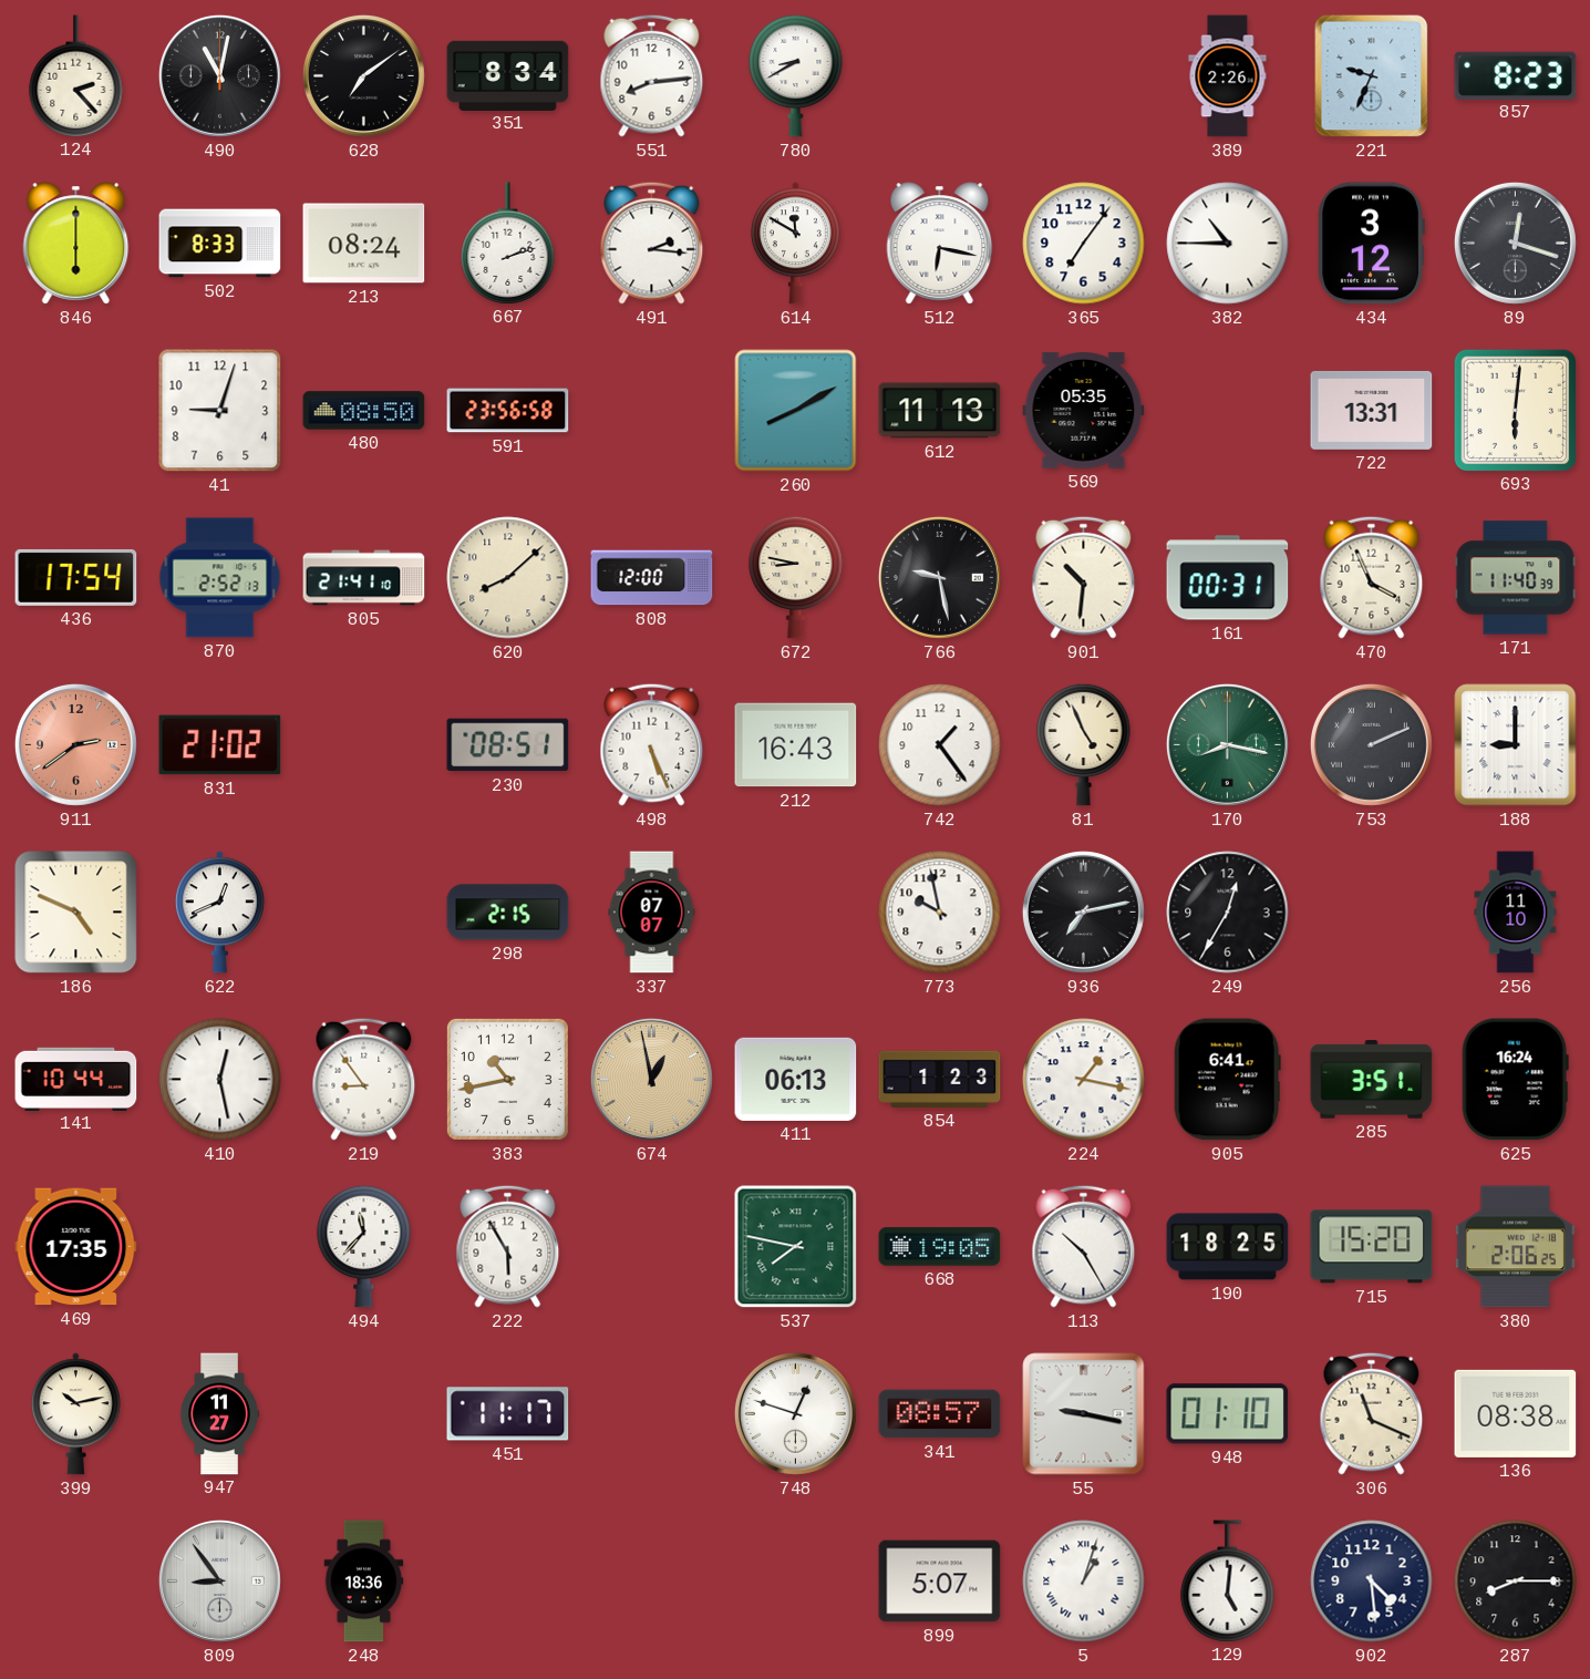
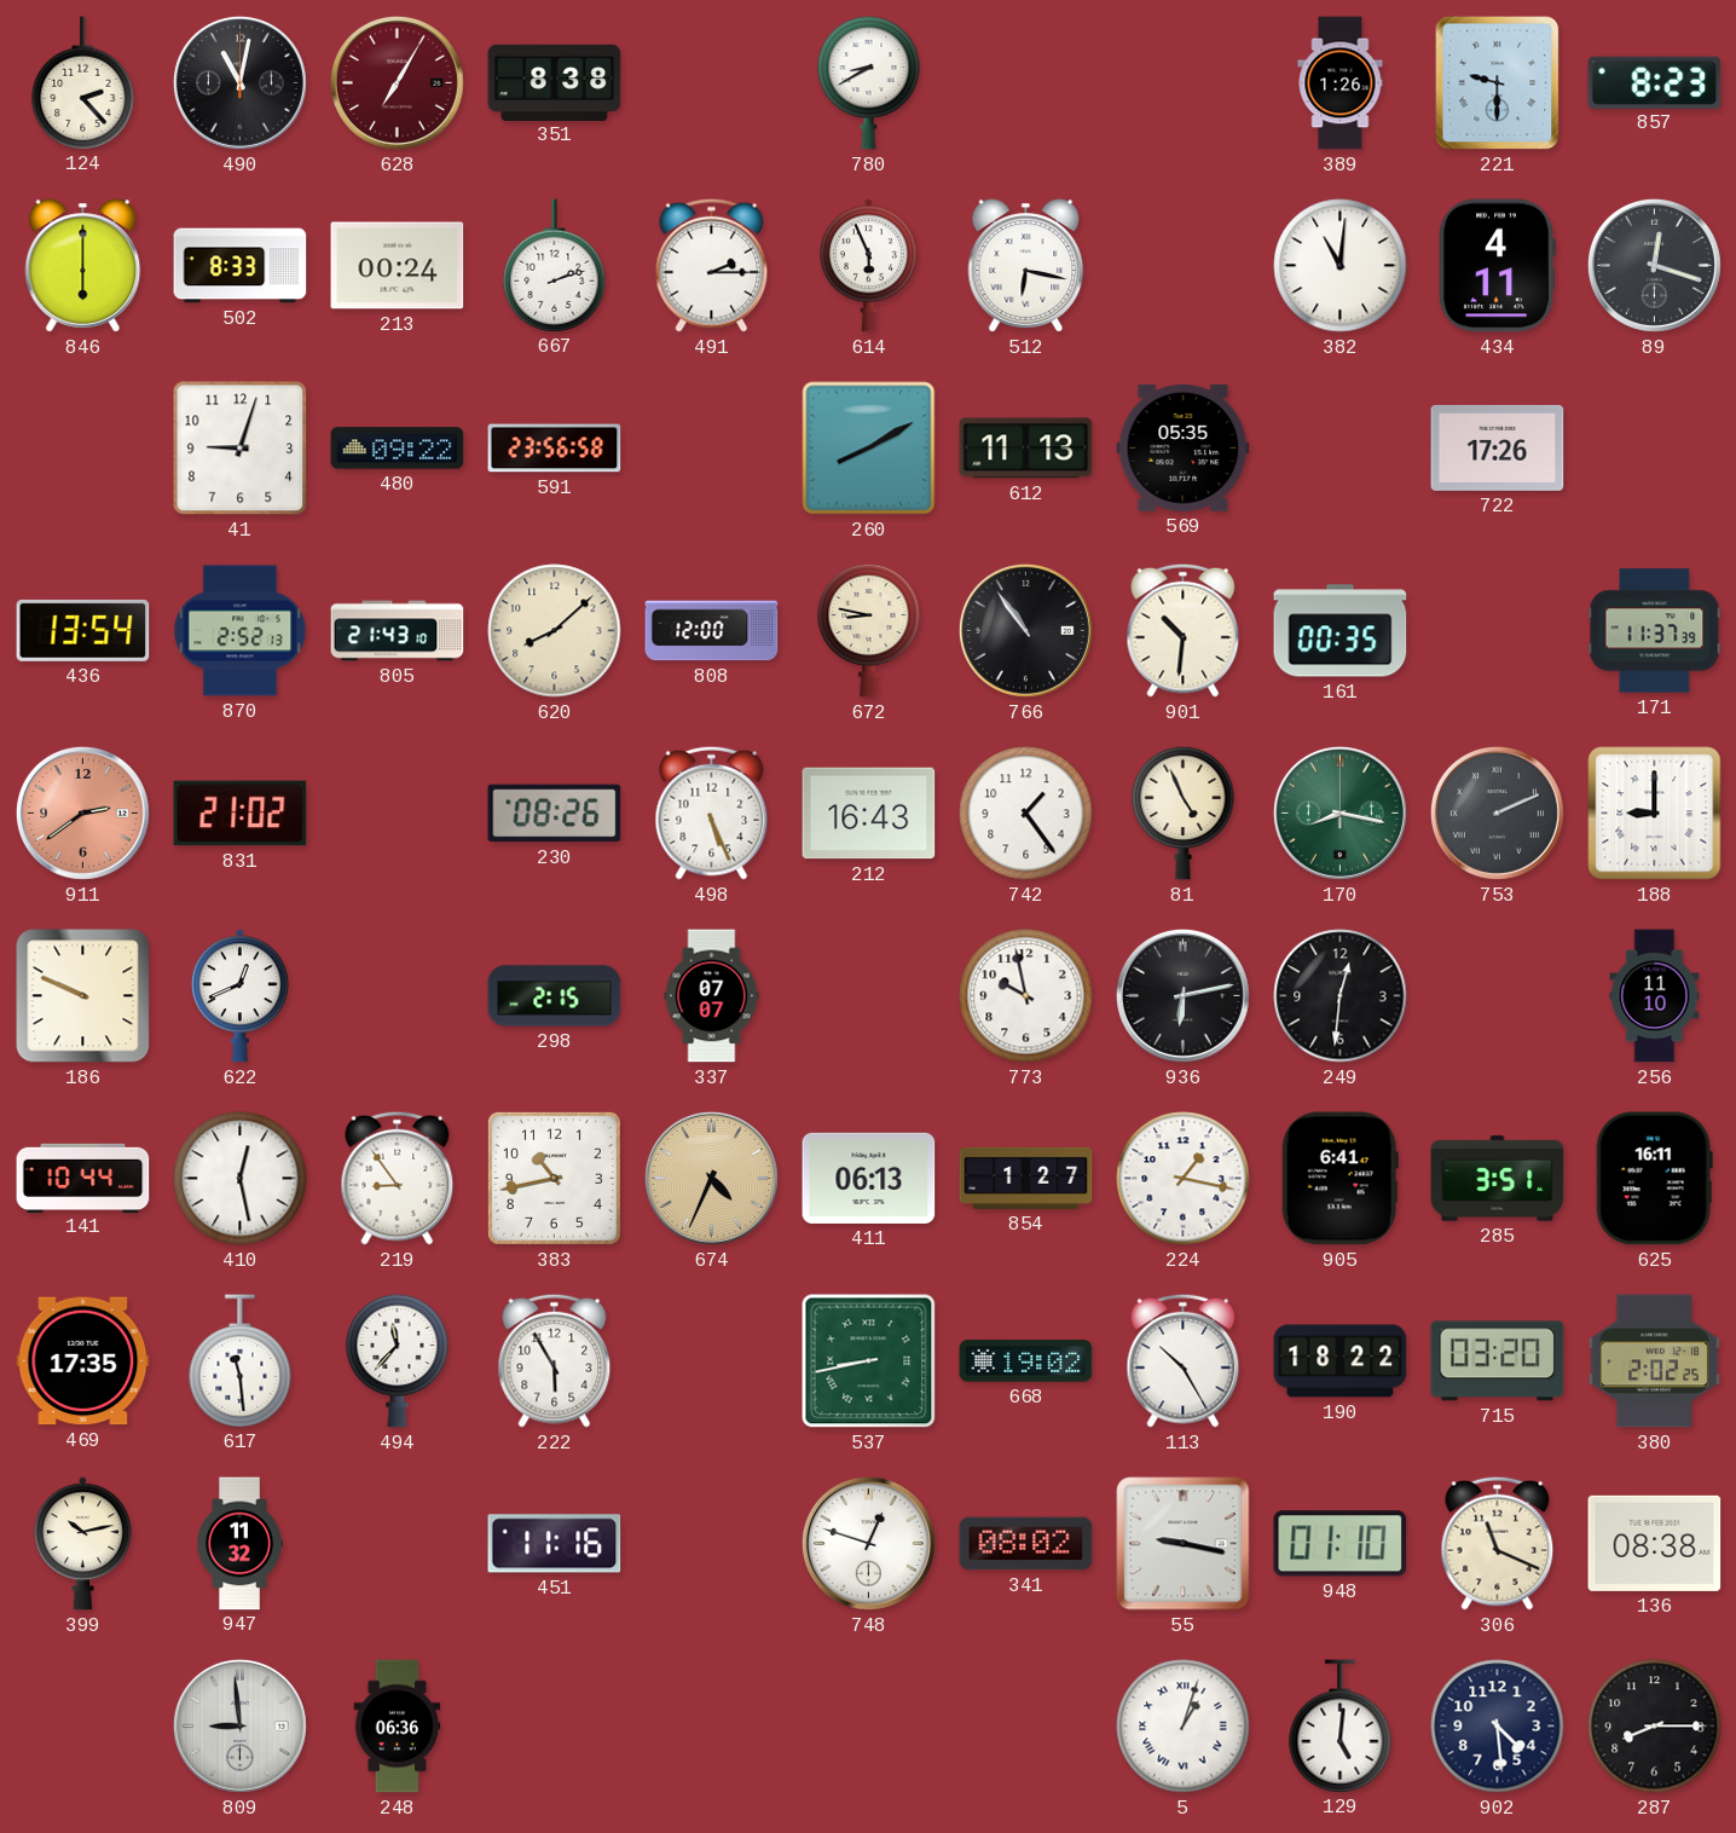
628: 7:09 -> 7:05
628 dial: black -> burgundy
351: 8:34 -> 8:38
551: 8:14 -> none
389: 2:26 -> 1:26
221: 9:34 -> 9:30
213: 08:24 -> 00:24
491: 2:16 -> 2:15
614: 11:50 -> 5:56
365: 7:06 -> none
382: 10:45 -> 11:01
434: 3:12 -> 4:11
480: 08:50 -> 09:22
722: 13:31 -> 17:26
693: 6:01 -> none
436: 17:54 -> 13:54
805: 21:41 -> 21:43
766: 9:28 -> 10:54
161: 00:31 -> 00:35
470: 3:56 -> none
171: 11:40 -> 11:37
230: 08:51 -> 08:26
186: 4:49 -> 9:49
936: 7:13 -> 6:13
249: 12:35 -> 12:31
674: 12:58 -> 4:34
854: 1:23 -> 1:27
625: 16:24 -> 16:11
617: none -> 11:29
537: 7:47 -> 8:43
668: 19:05 -> 19:02
190: 18:25 -> 18:22
715: 15:20 -> 03:20
380: 2:06 -> 2:02
947: 11:27 -> 11:32
451: 11:17 -> 11:16
341: 08:57 -> 08:02
809: 8:54 -> 8:59
248: 18:36 -> 06:36
899: 5:07 -> none
